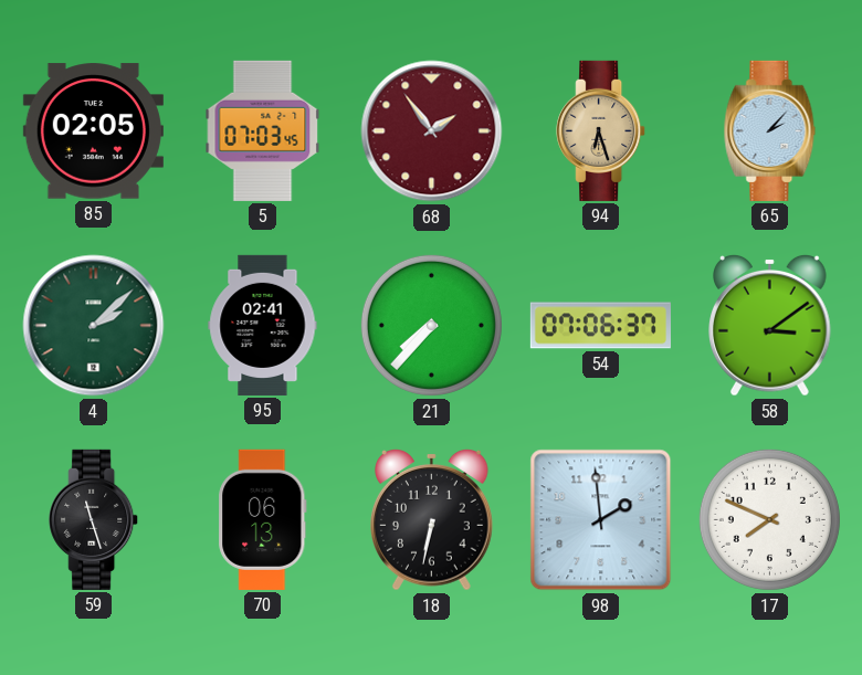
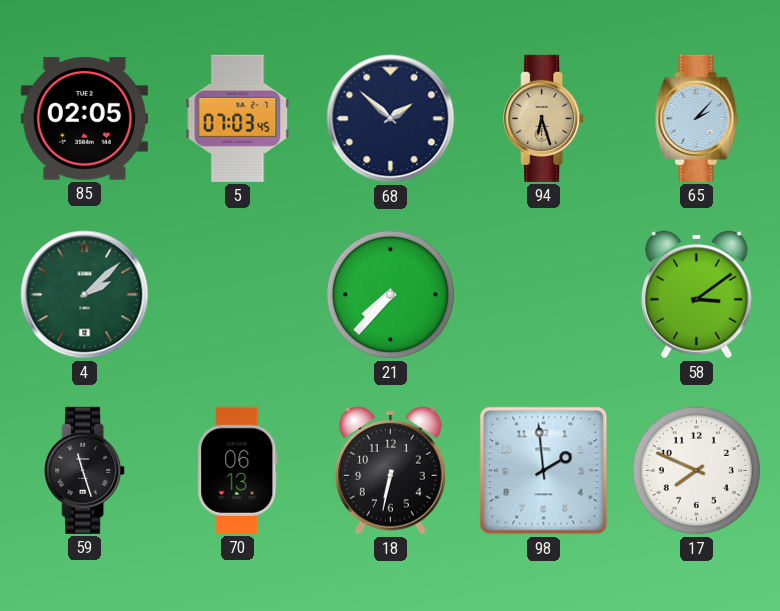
68: 1:54 -> 1:52
68 dial: burgundy -> navy
95: 02:41 -> none
54: 07:06 -> none
